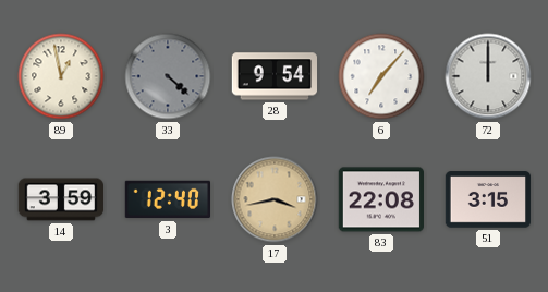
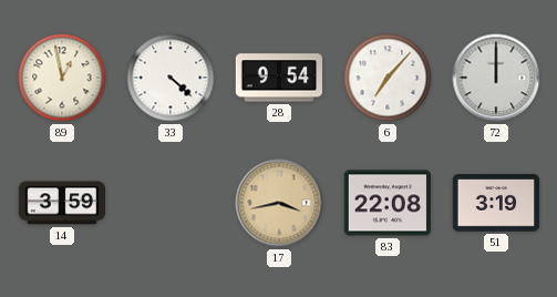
33 dial: grey -> white
3: 12:40 -> none
51: 3:15 -> 3:19
